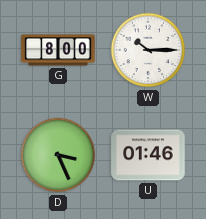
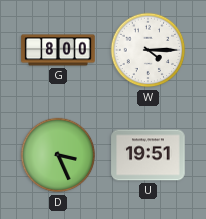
W: 10:15 -> 4:15
U: 01:46 -> 19:51
